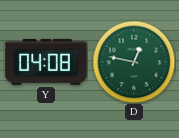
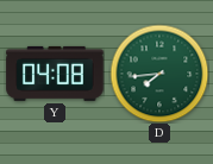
D: 12:47 -> 7:44
